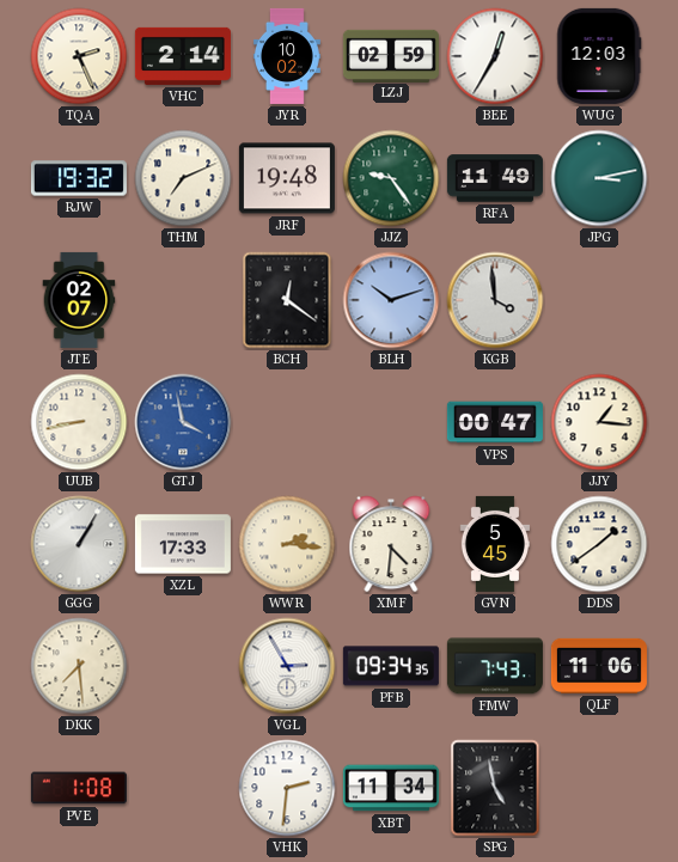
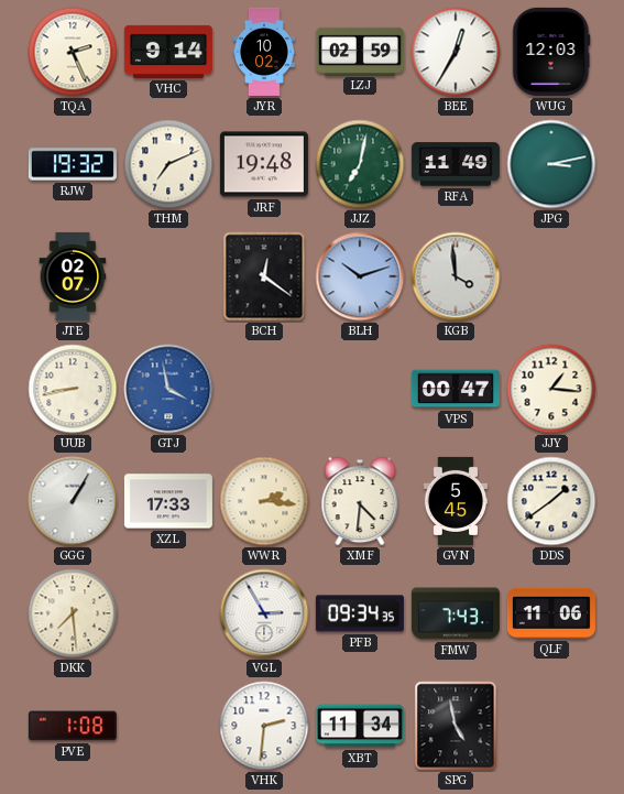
VHC: 2:14 -> 9:14
JJZ: 9:24 -> 7:02
